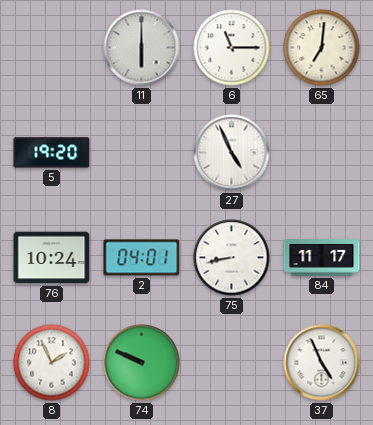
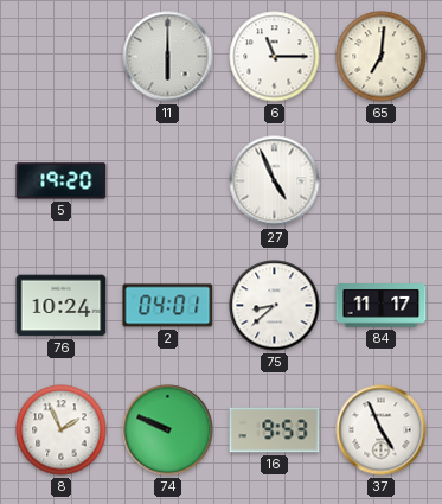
75: 8:43 -> 8:38
16: none -> 9:53
